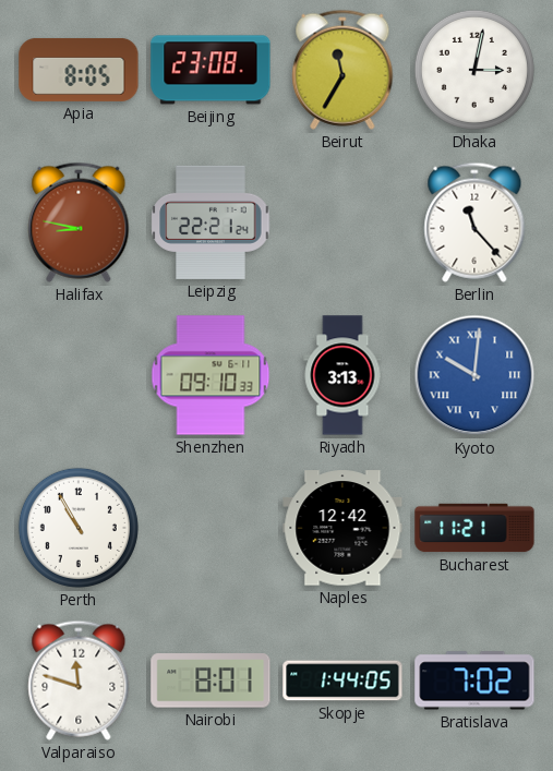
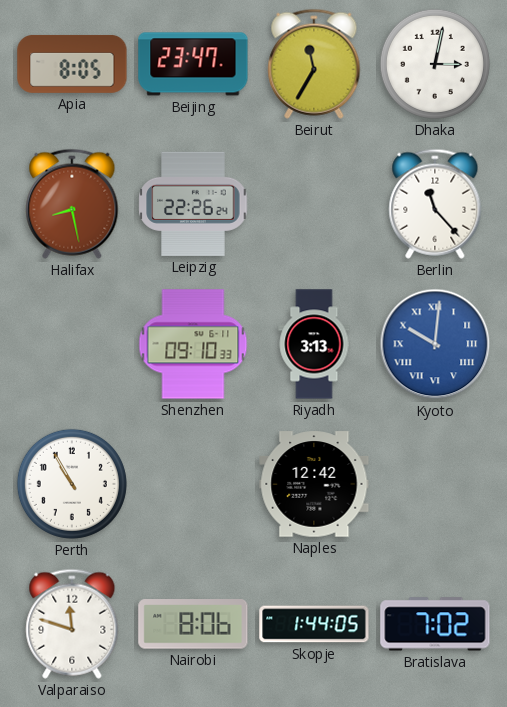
Beijing: 23:08 -> 23:47
Halifax: 8:47 -> 8:28
Leipzig: 22:21 -> 22:26
Bucharest: 11:21 -> none
Nairobi: 8:01 -> 8:06
